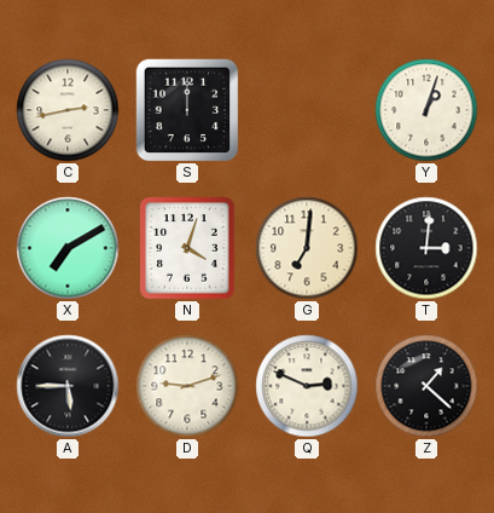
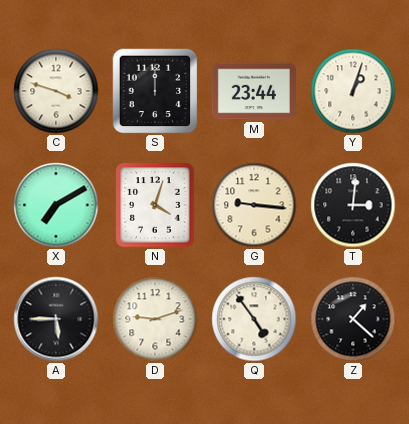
C: 2:43 -> 3:48
M: none -> 23:44
G: 7:01 -> 9:16
Q: 2:49 -> 4:54
